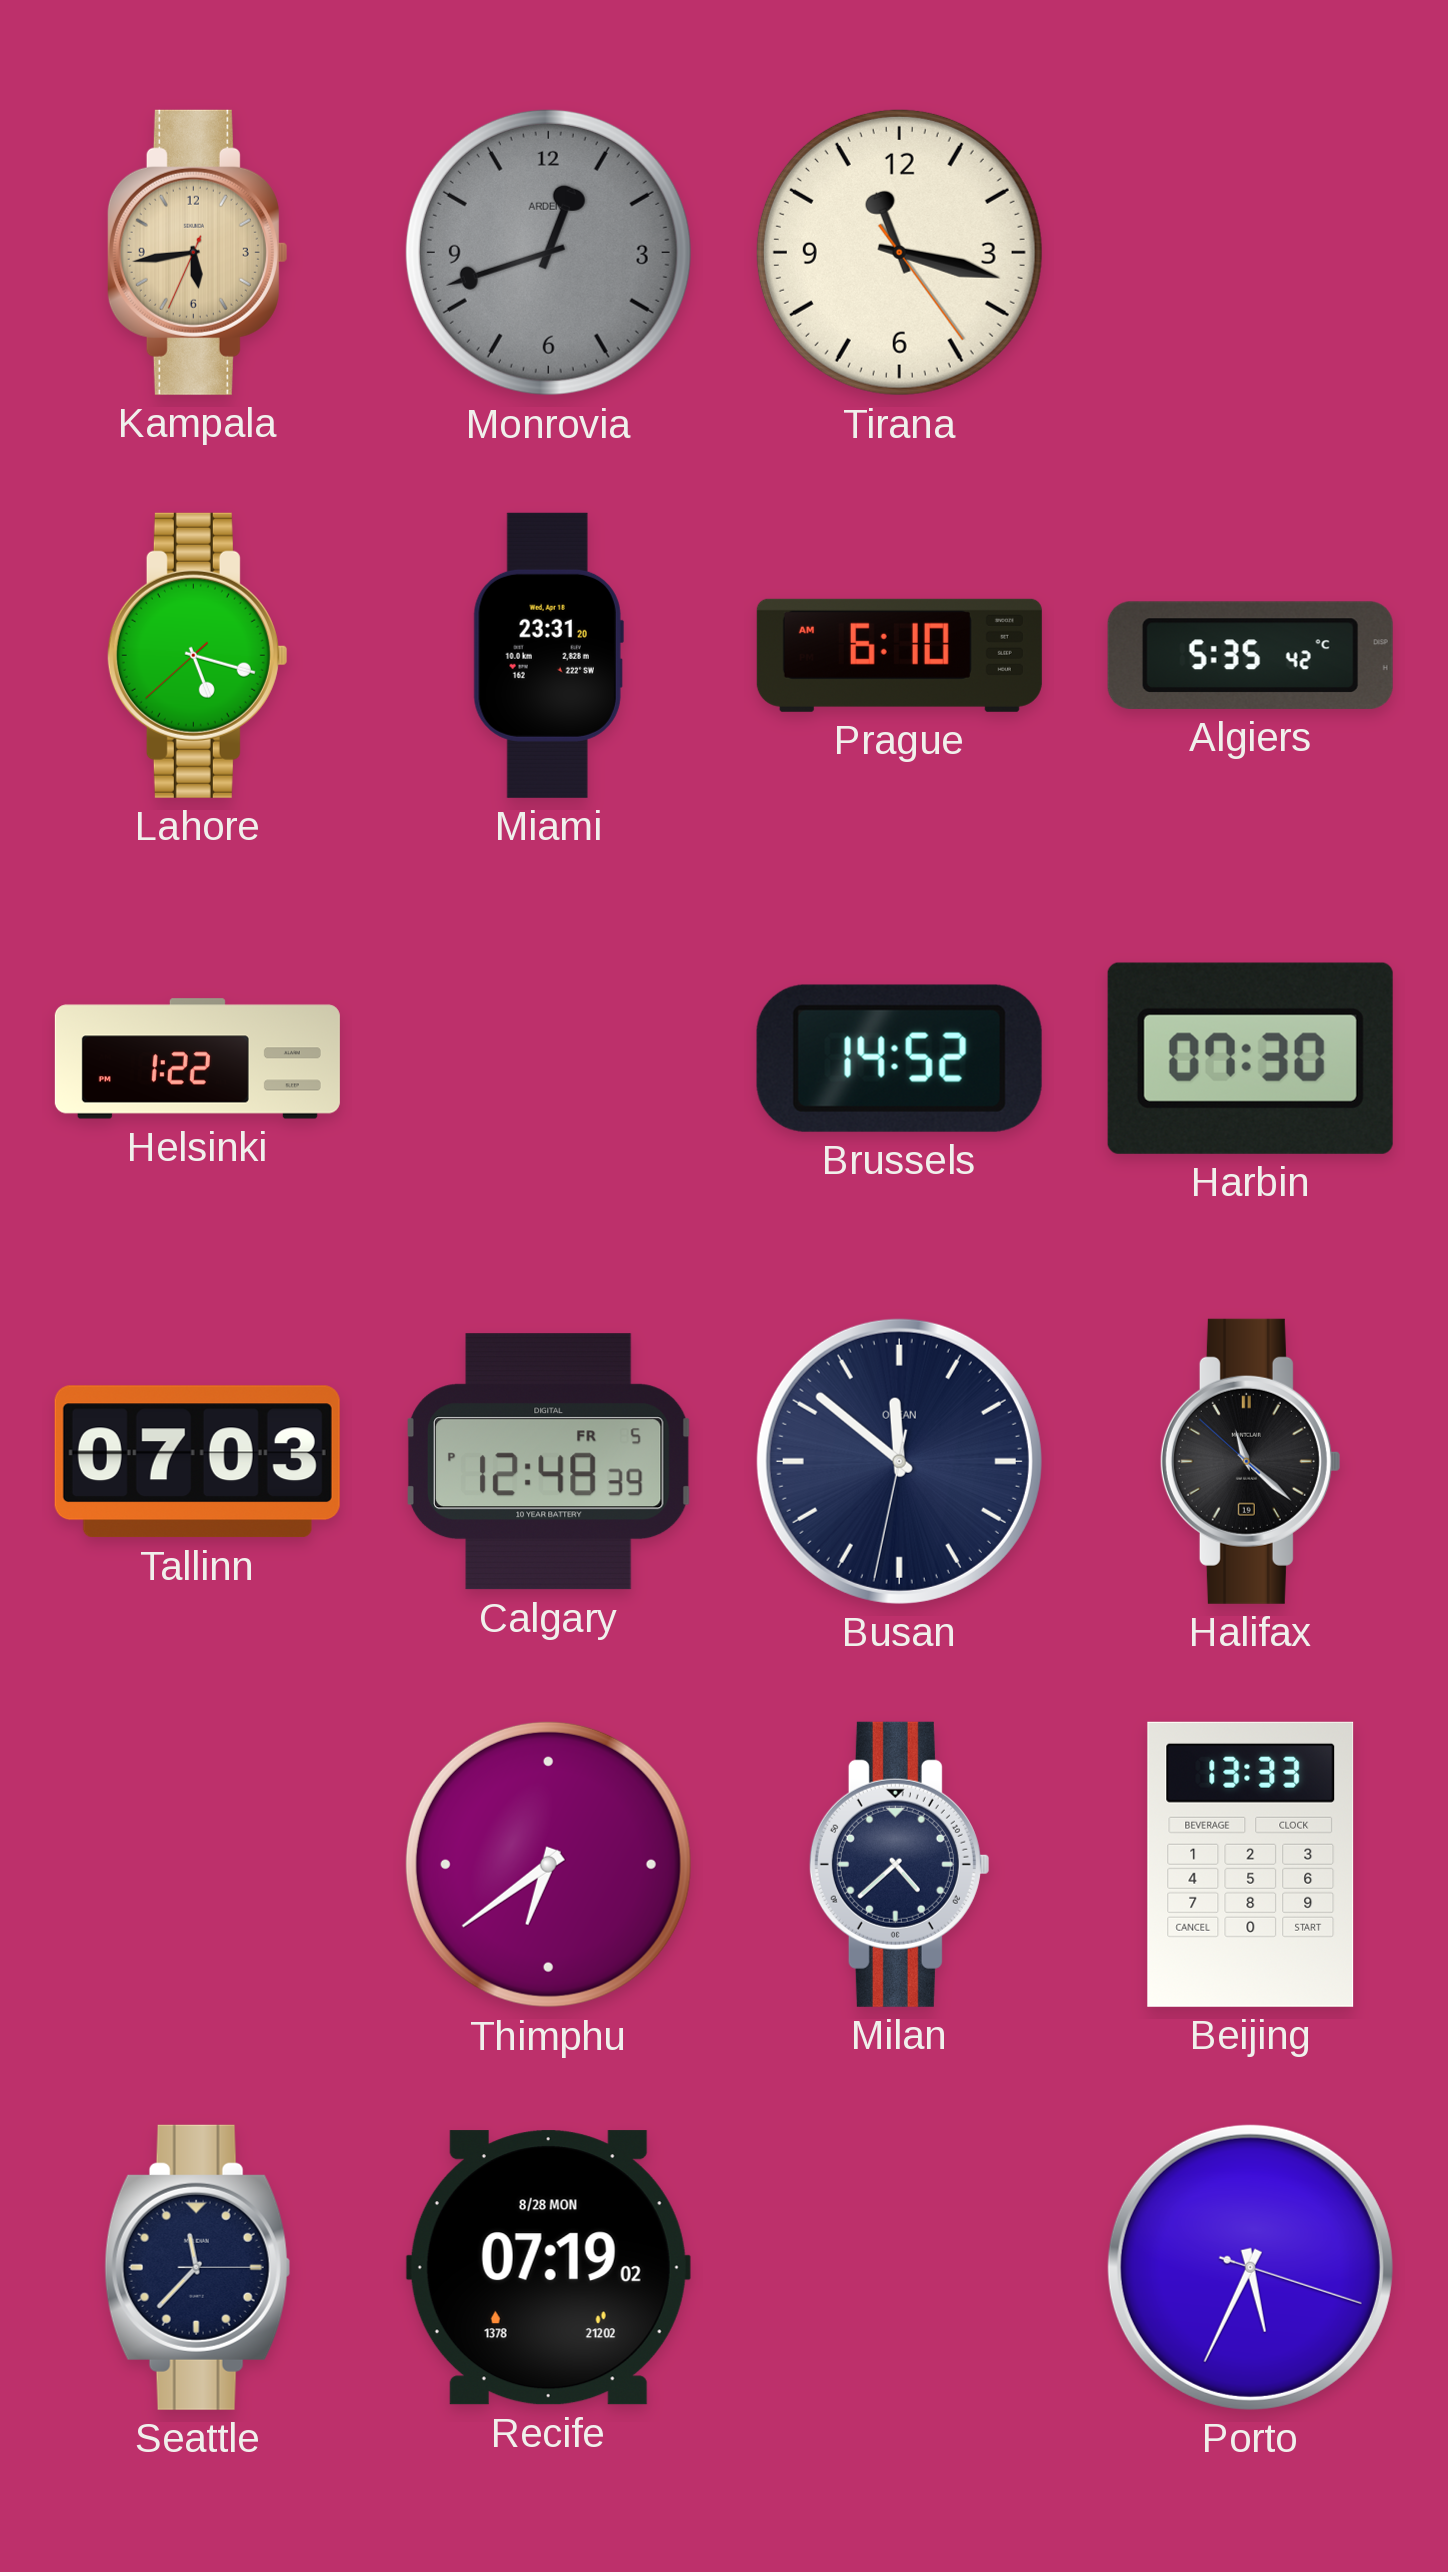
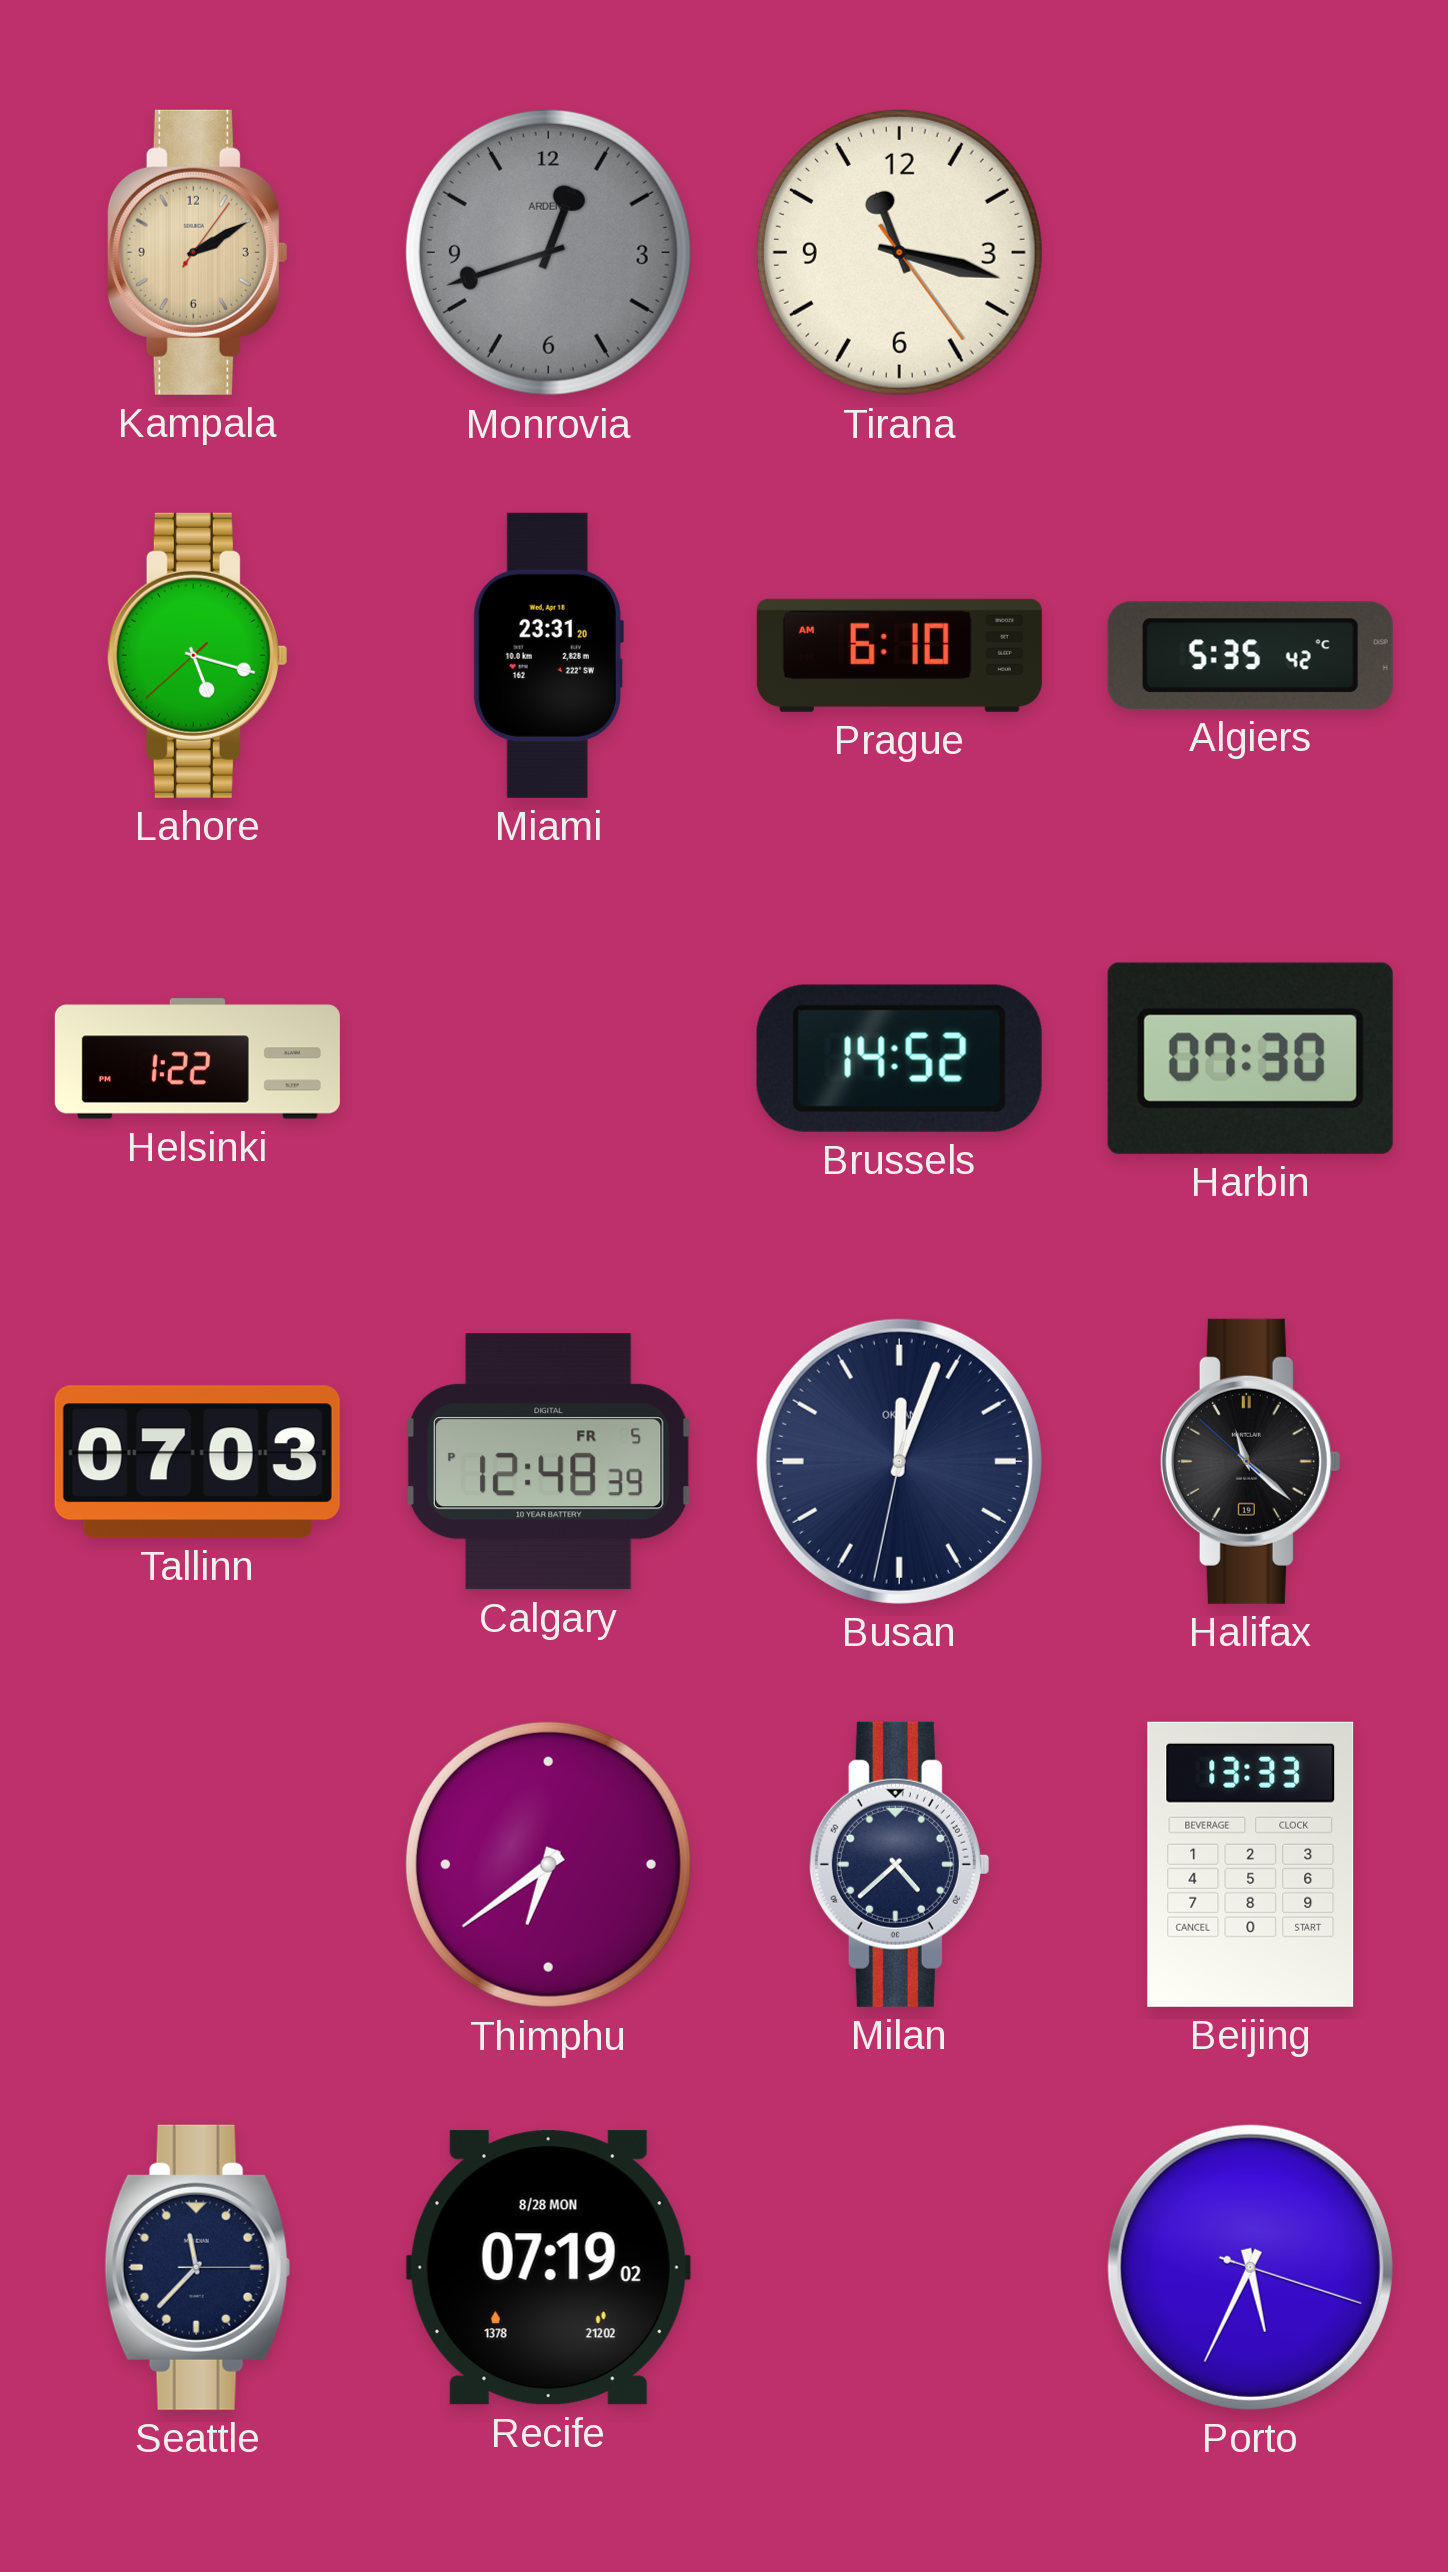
Kampala: 5:43 -> 2:10
Busan: 11:51 -> 12:03
